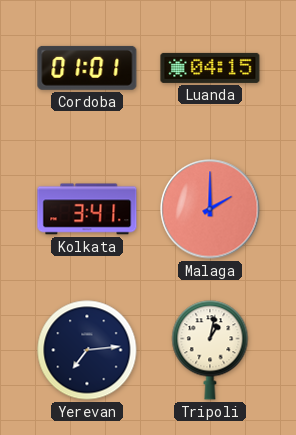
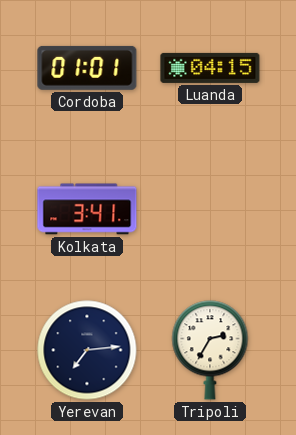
Malaga: 2:00 -> none
Tripoli: 1:02 -> 2:35
